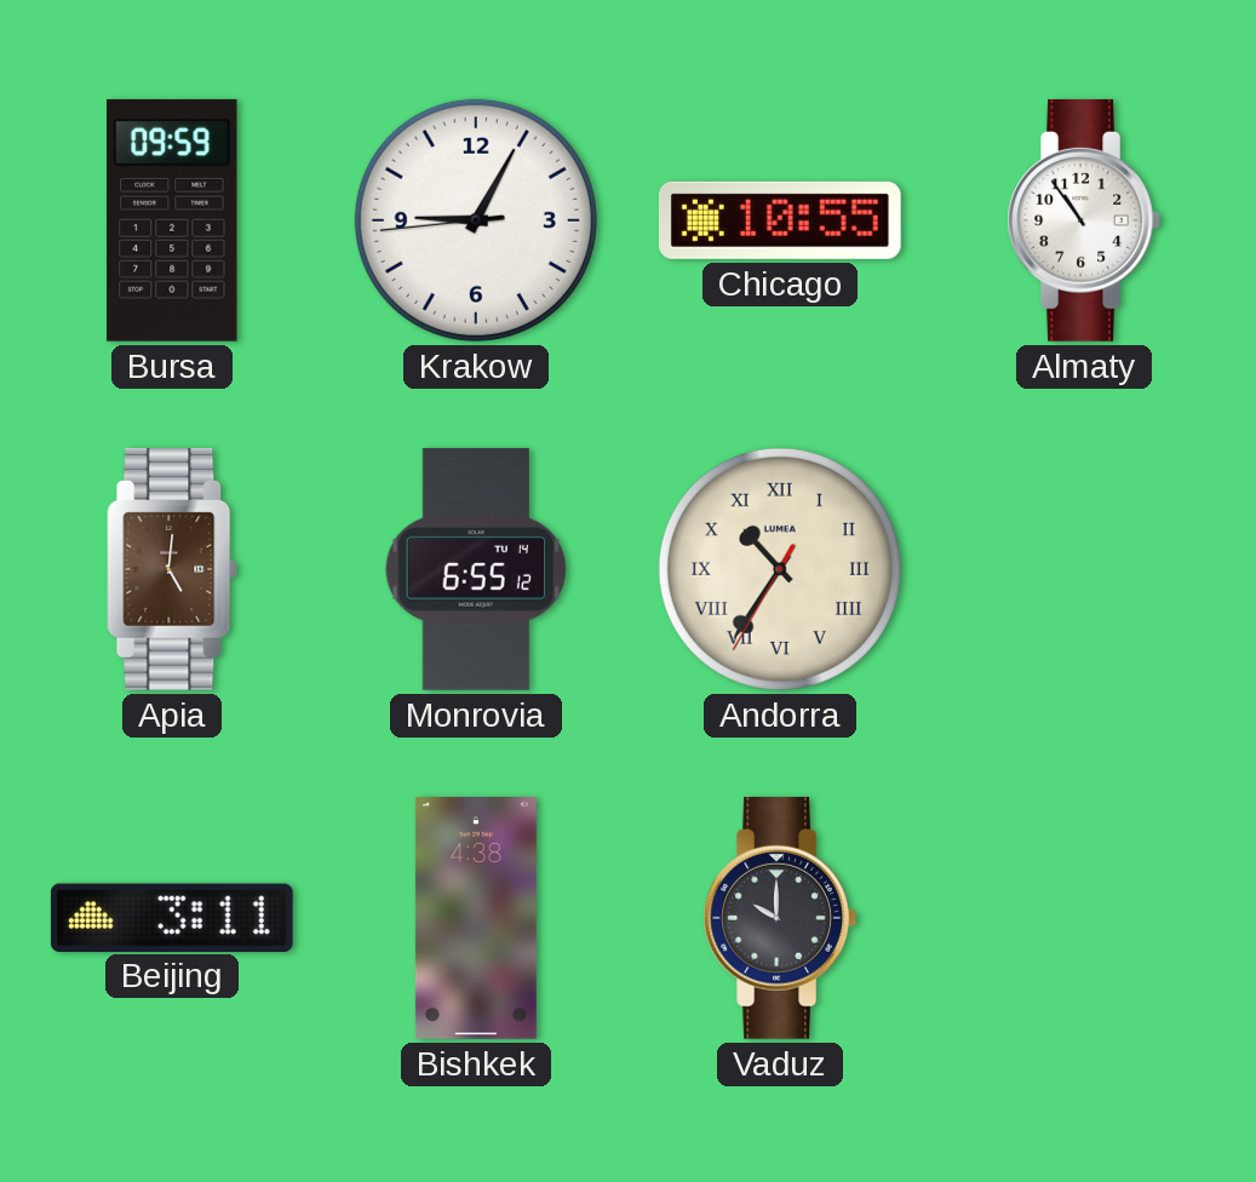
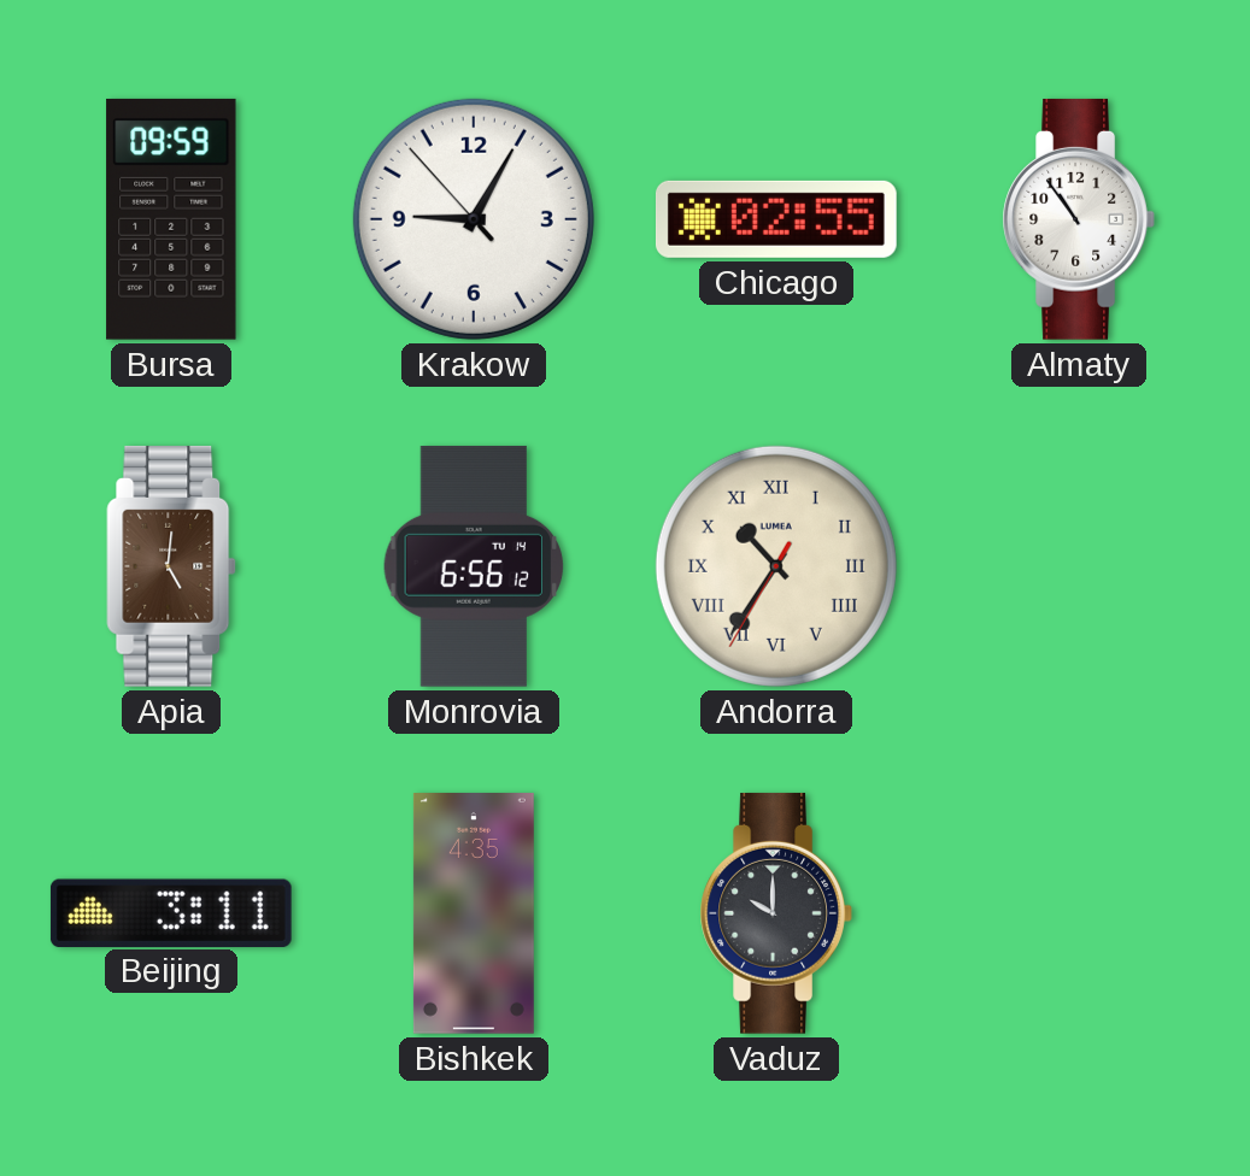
Krakow: 9:04:44 -> 9:04:53
Chicago: 10:55 -> 02:55
Monrovia: 6:55 -> 6:56
Bishkek: 4:38 -> 4:35
